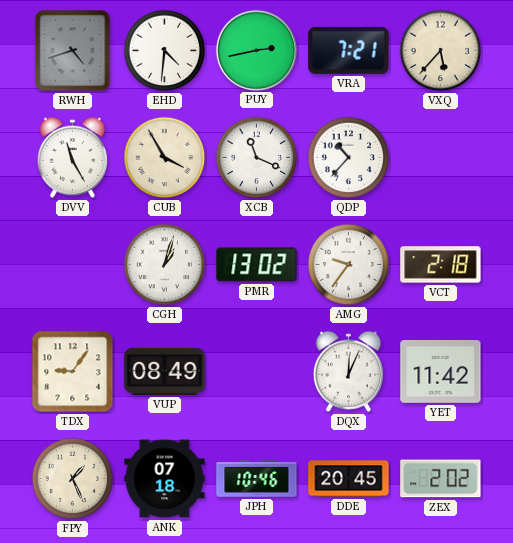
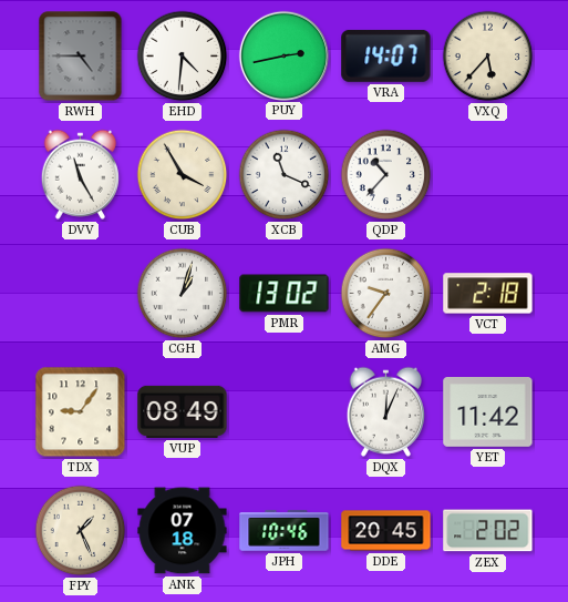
RWH: 4:42 -> 4:45
VRA: 7:21 -> 14:07
